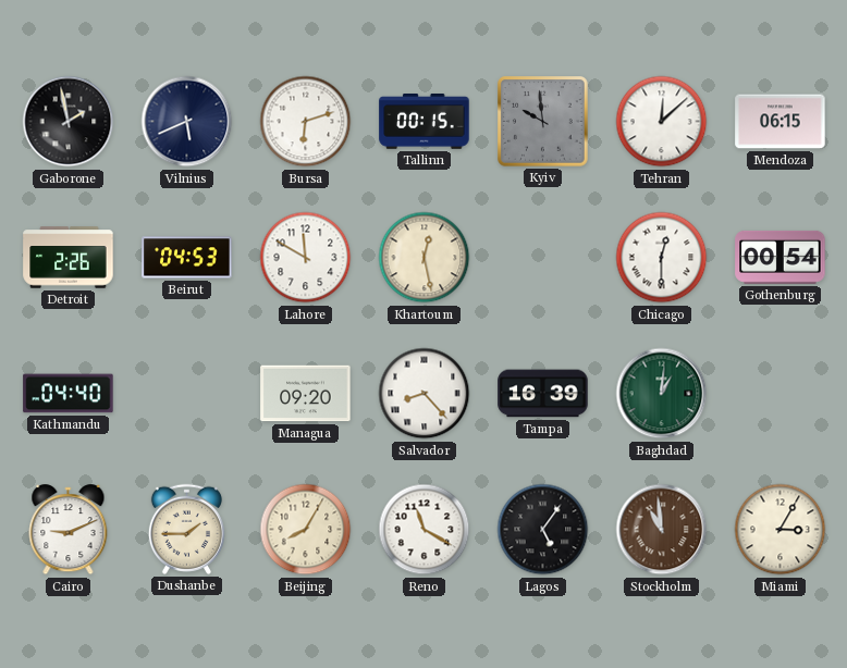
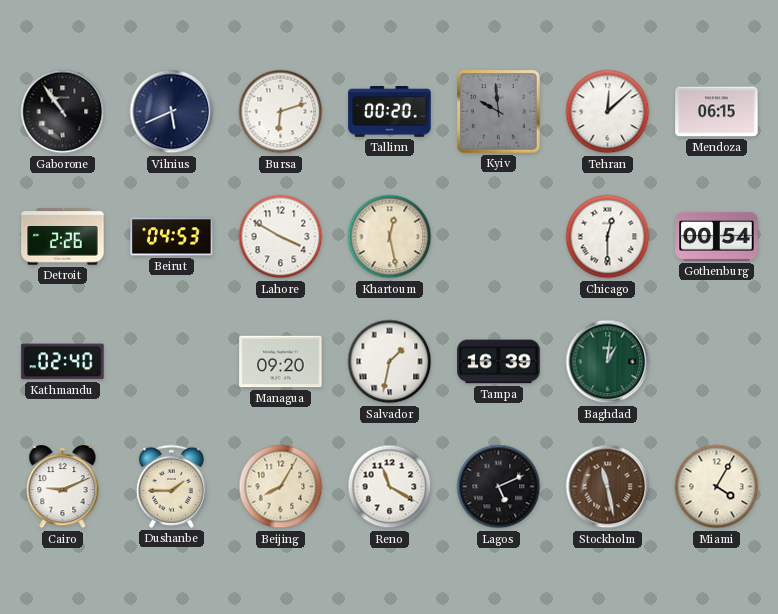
Gaborone: 1:58 -> 10:54
Tallinn: 00:15 -> 00:20
Lahore: 11:50 -> 3:50
Kathmandu: 04:40 -> 02:40
Salvador: 8:23 -> 1:32
Lagos: 5:06 -> 5:11
Stockholm: 10:59 -> 11:28
Miami: 3:05 -> 4:05
